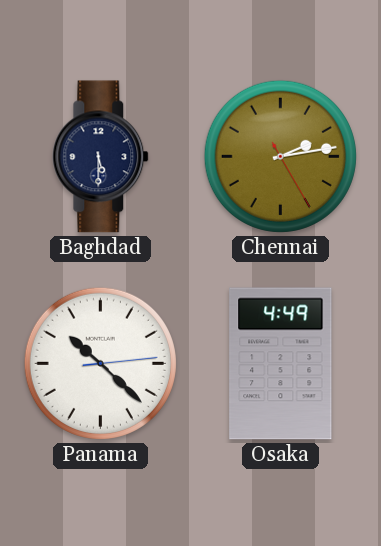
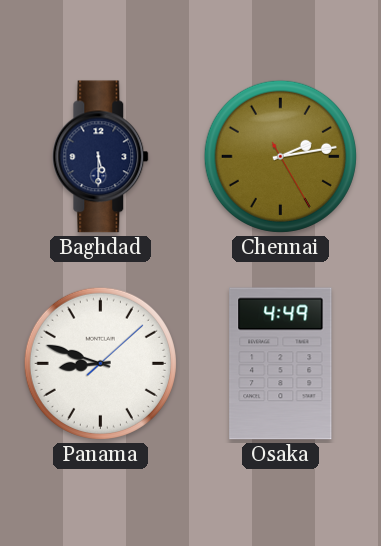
Panama: 10:22 -> 8:48
